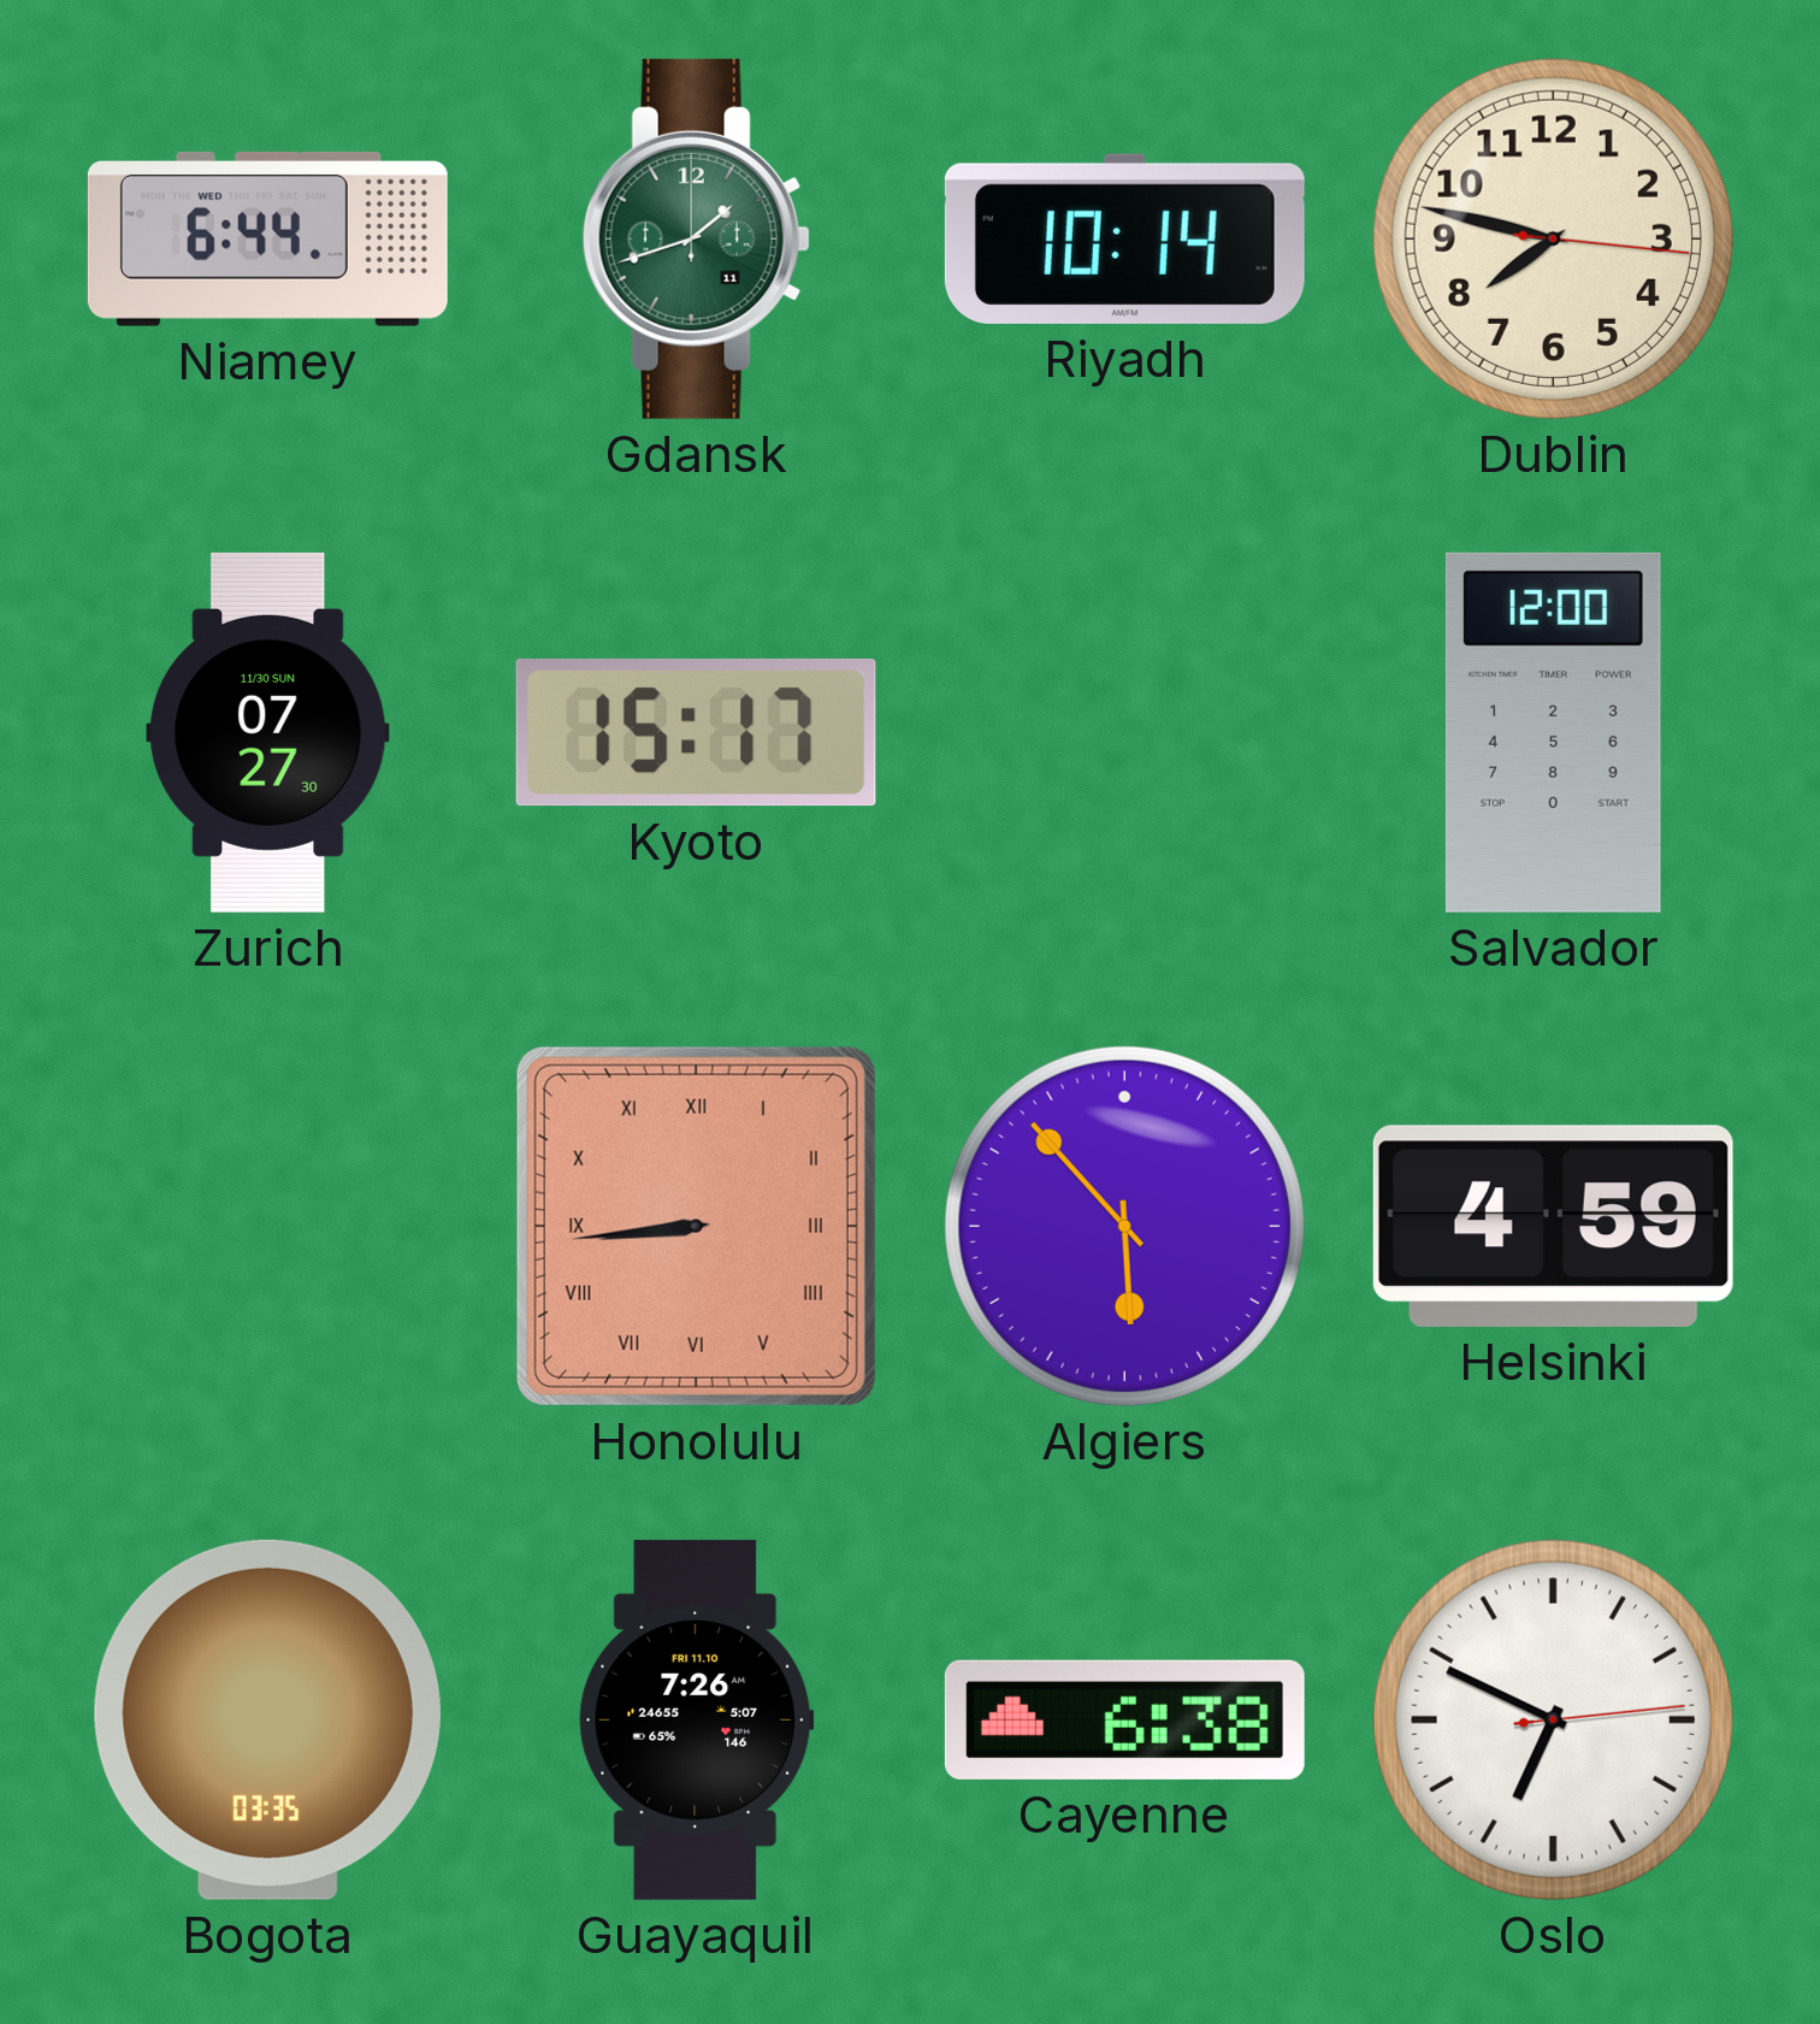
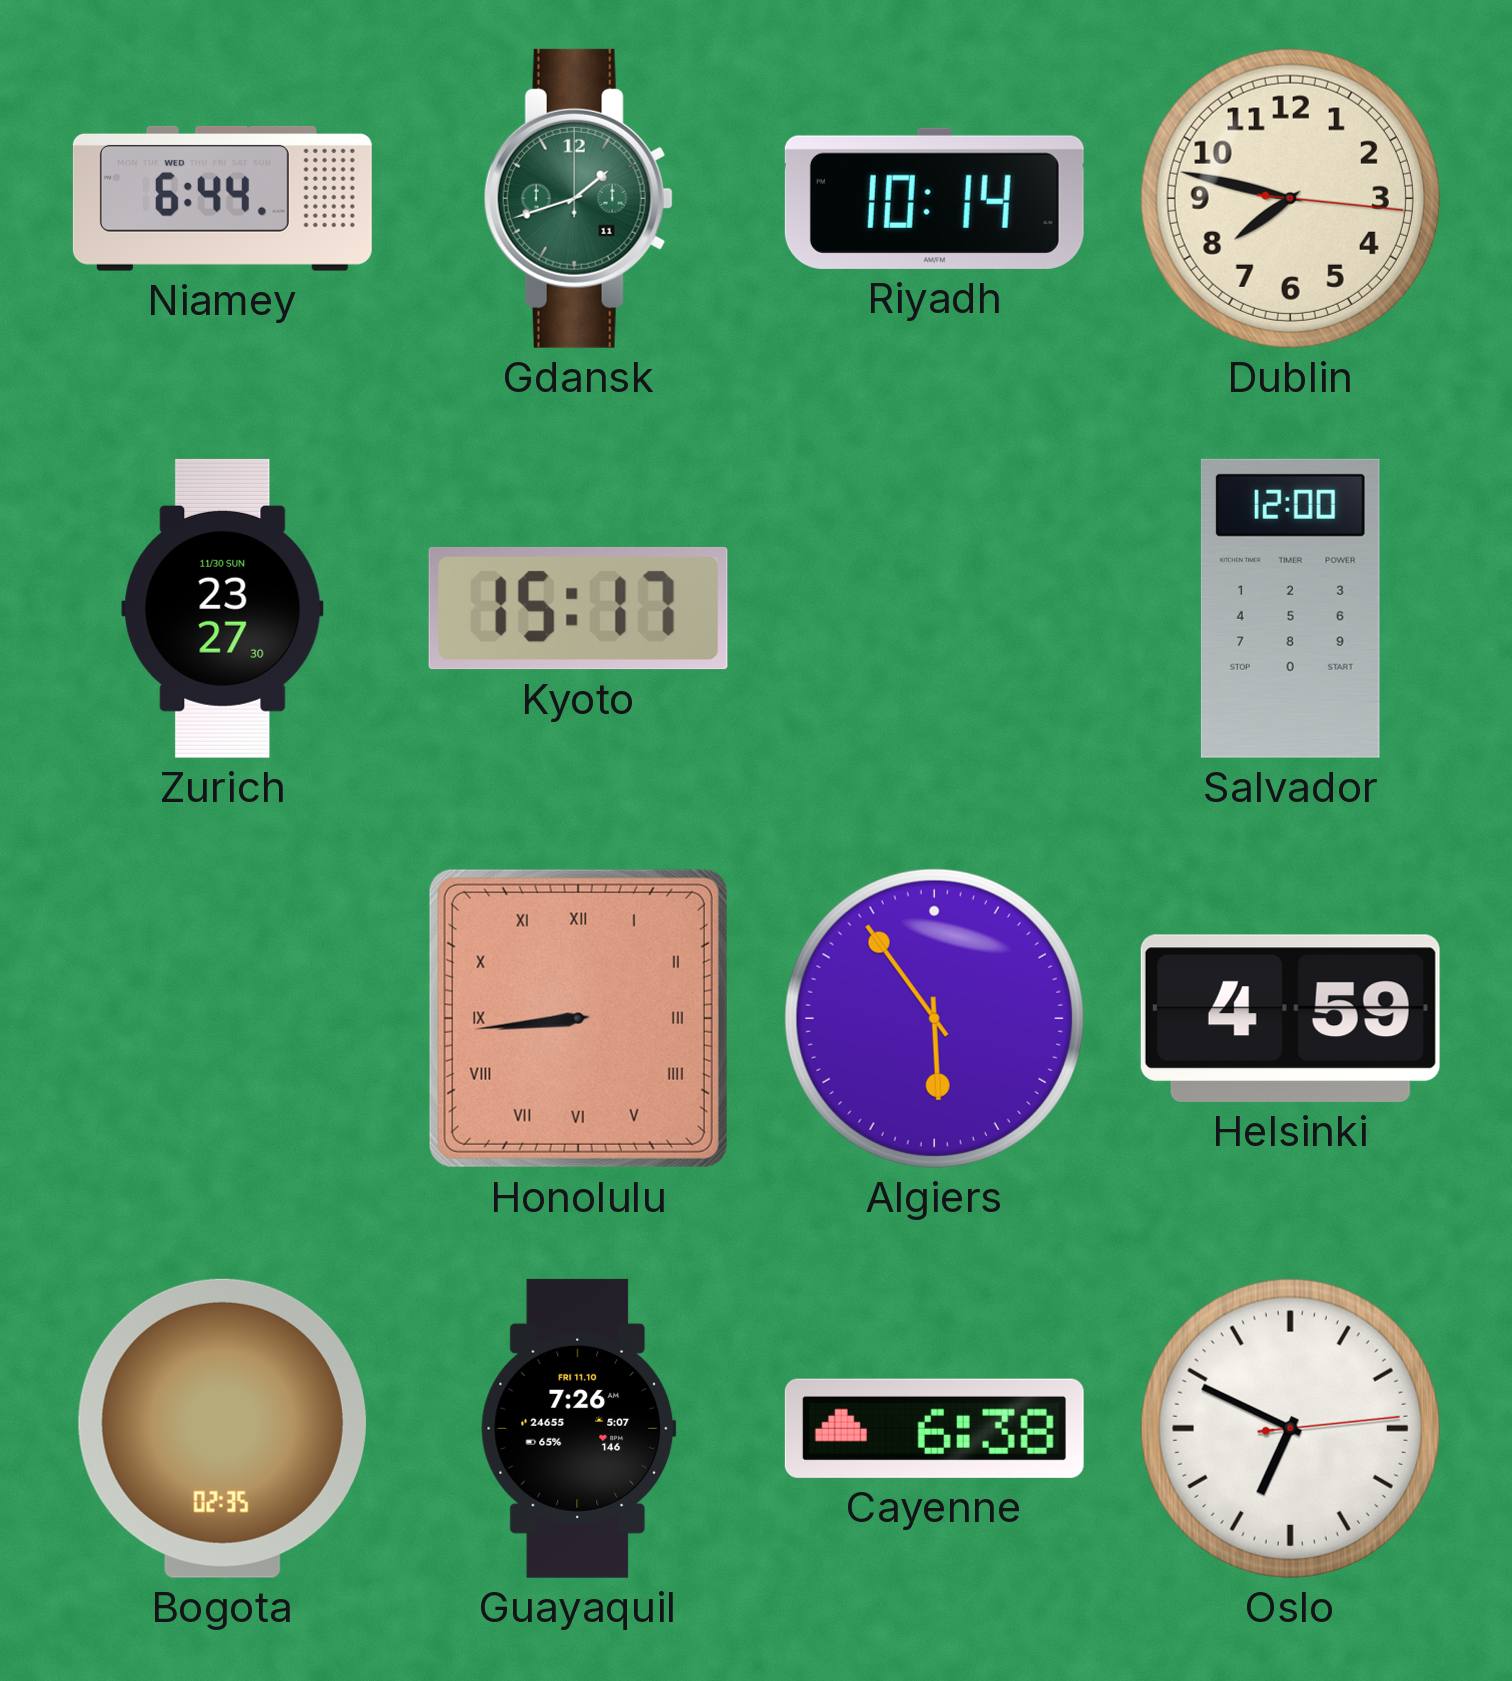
Zurich: 07:27 -> 23:27
Algiers: 5:53 -> 5:54
Bogota: 03:35 -> 02:35
